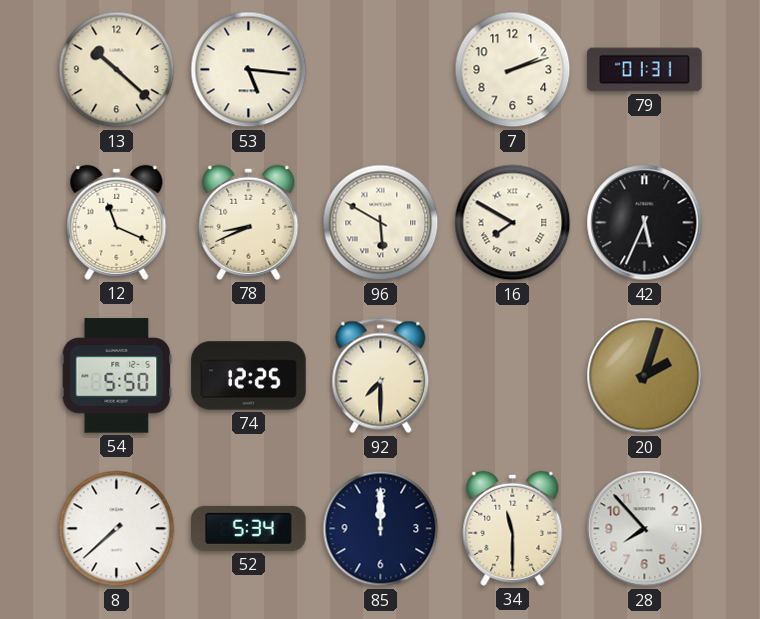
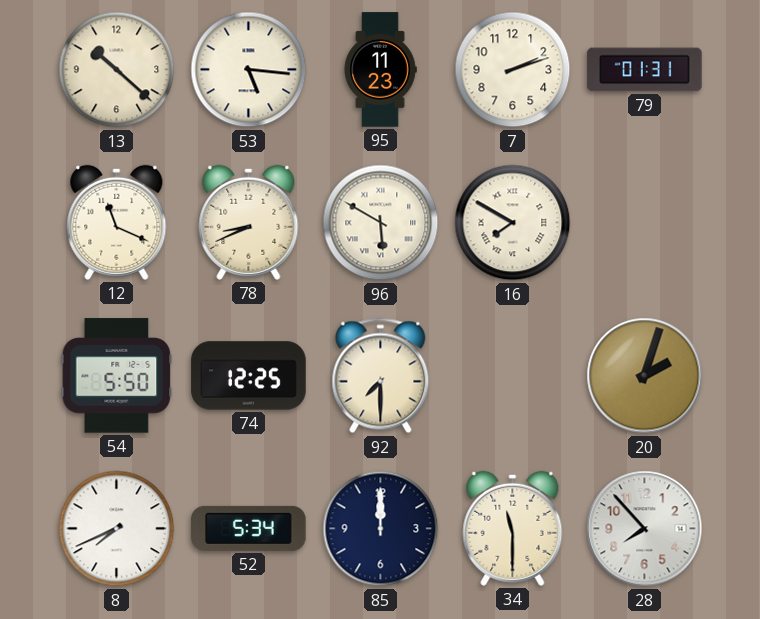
95: none -> 11:23
42: 5:34 -> none
8: 7:38 -> 7:41
